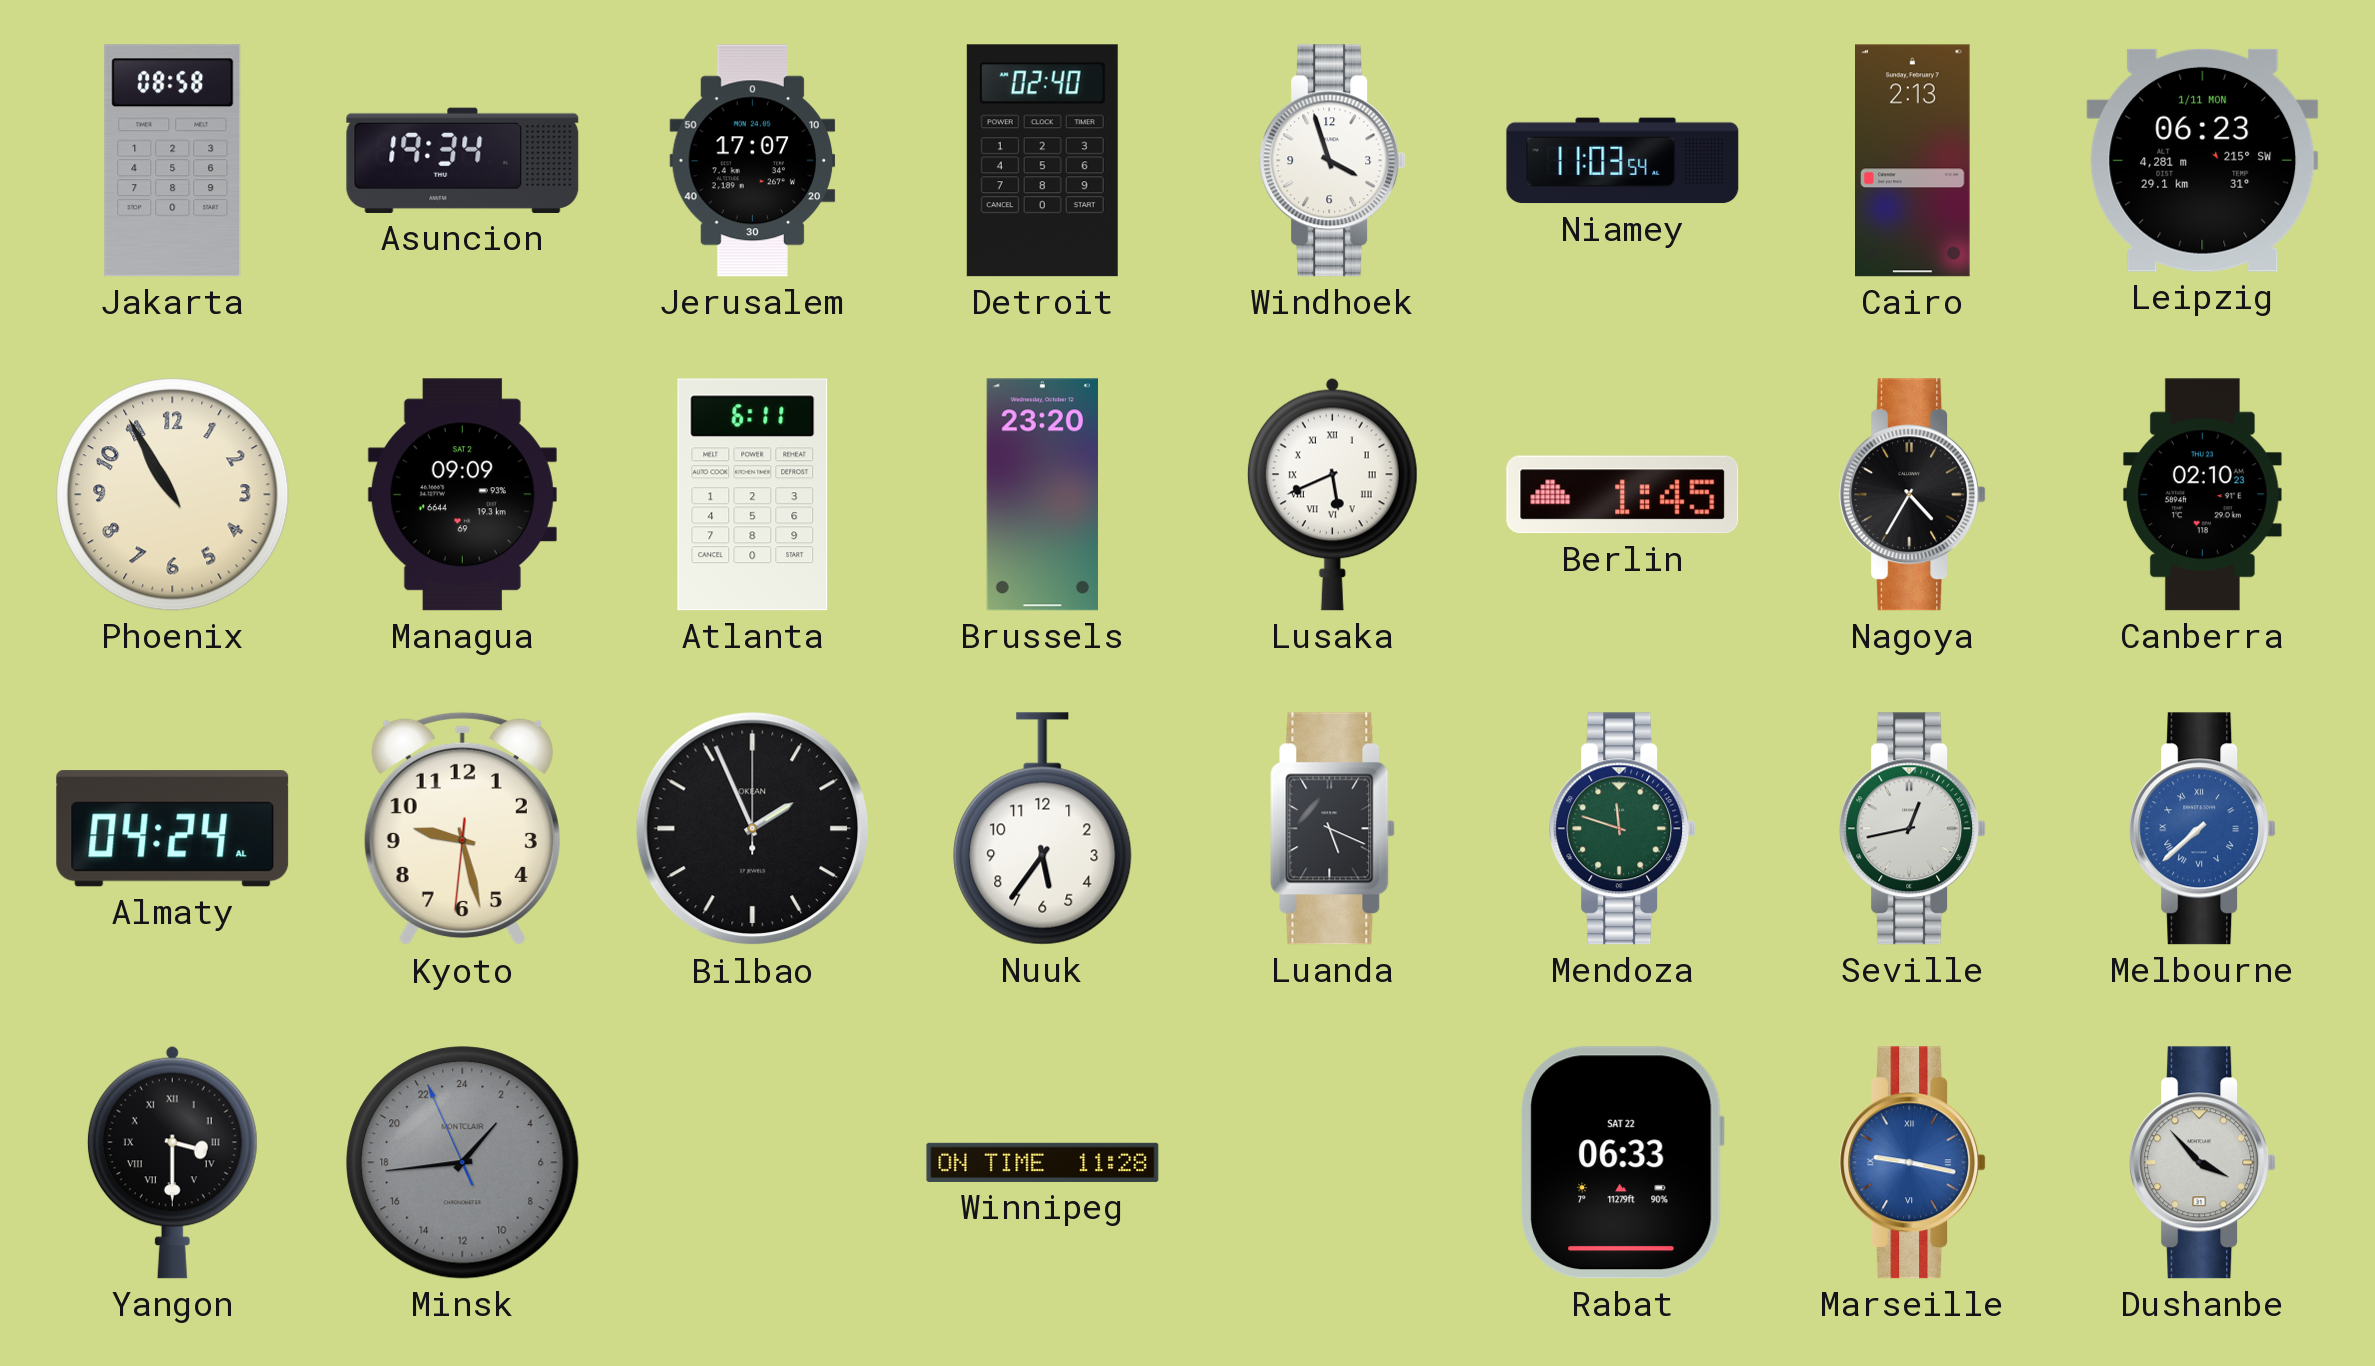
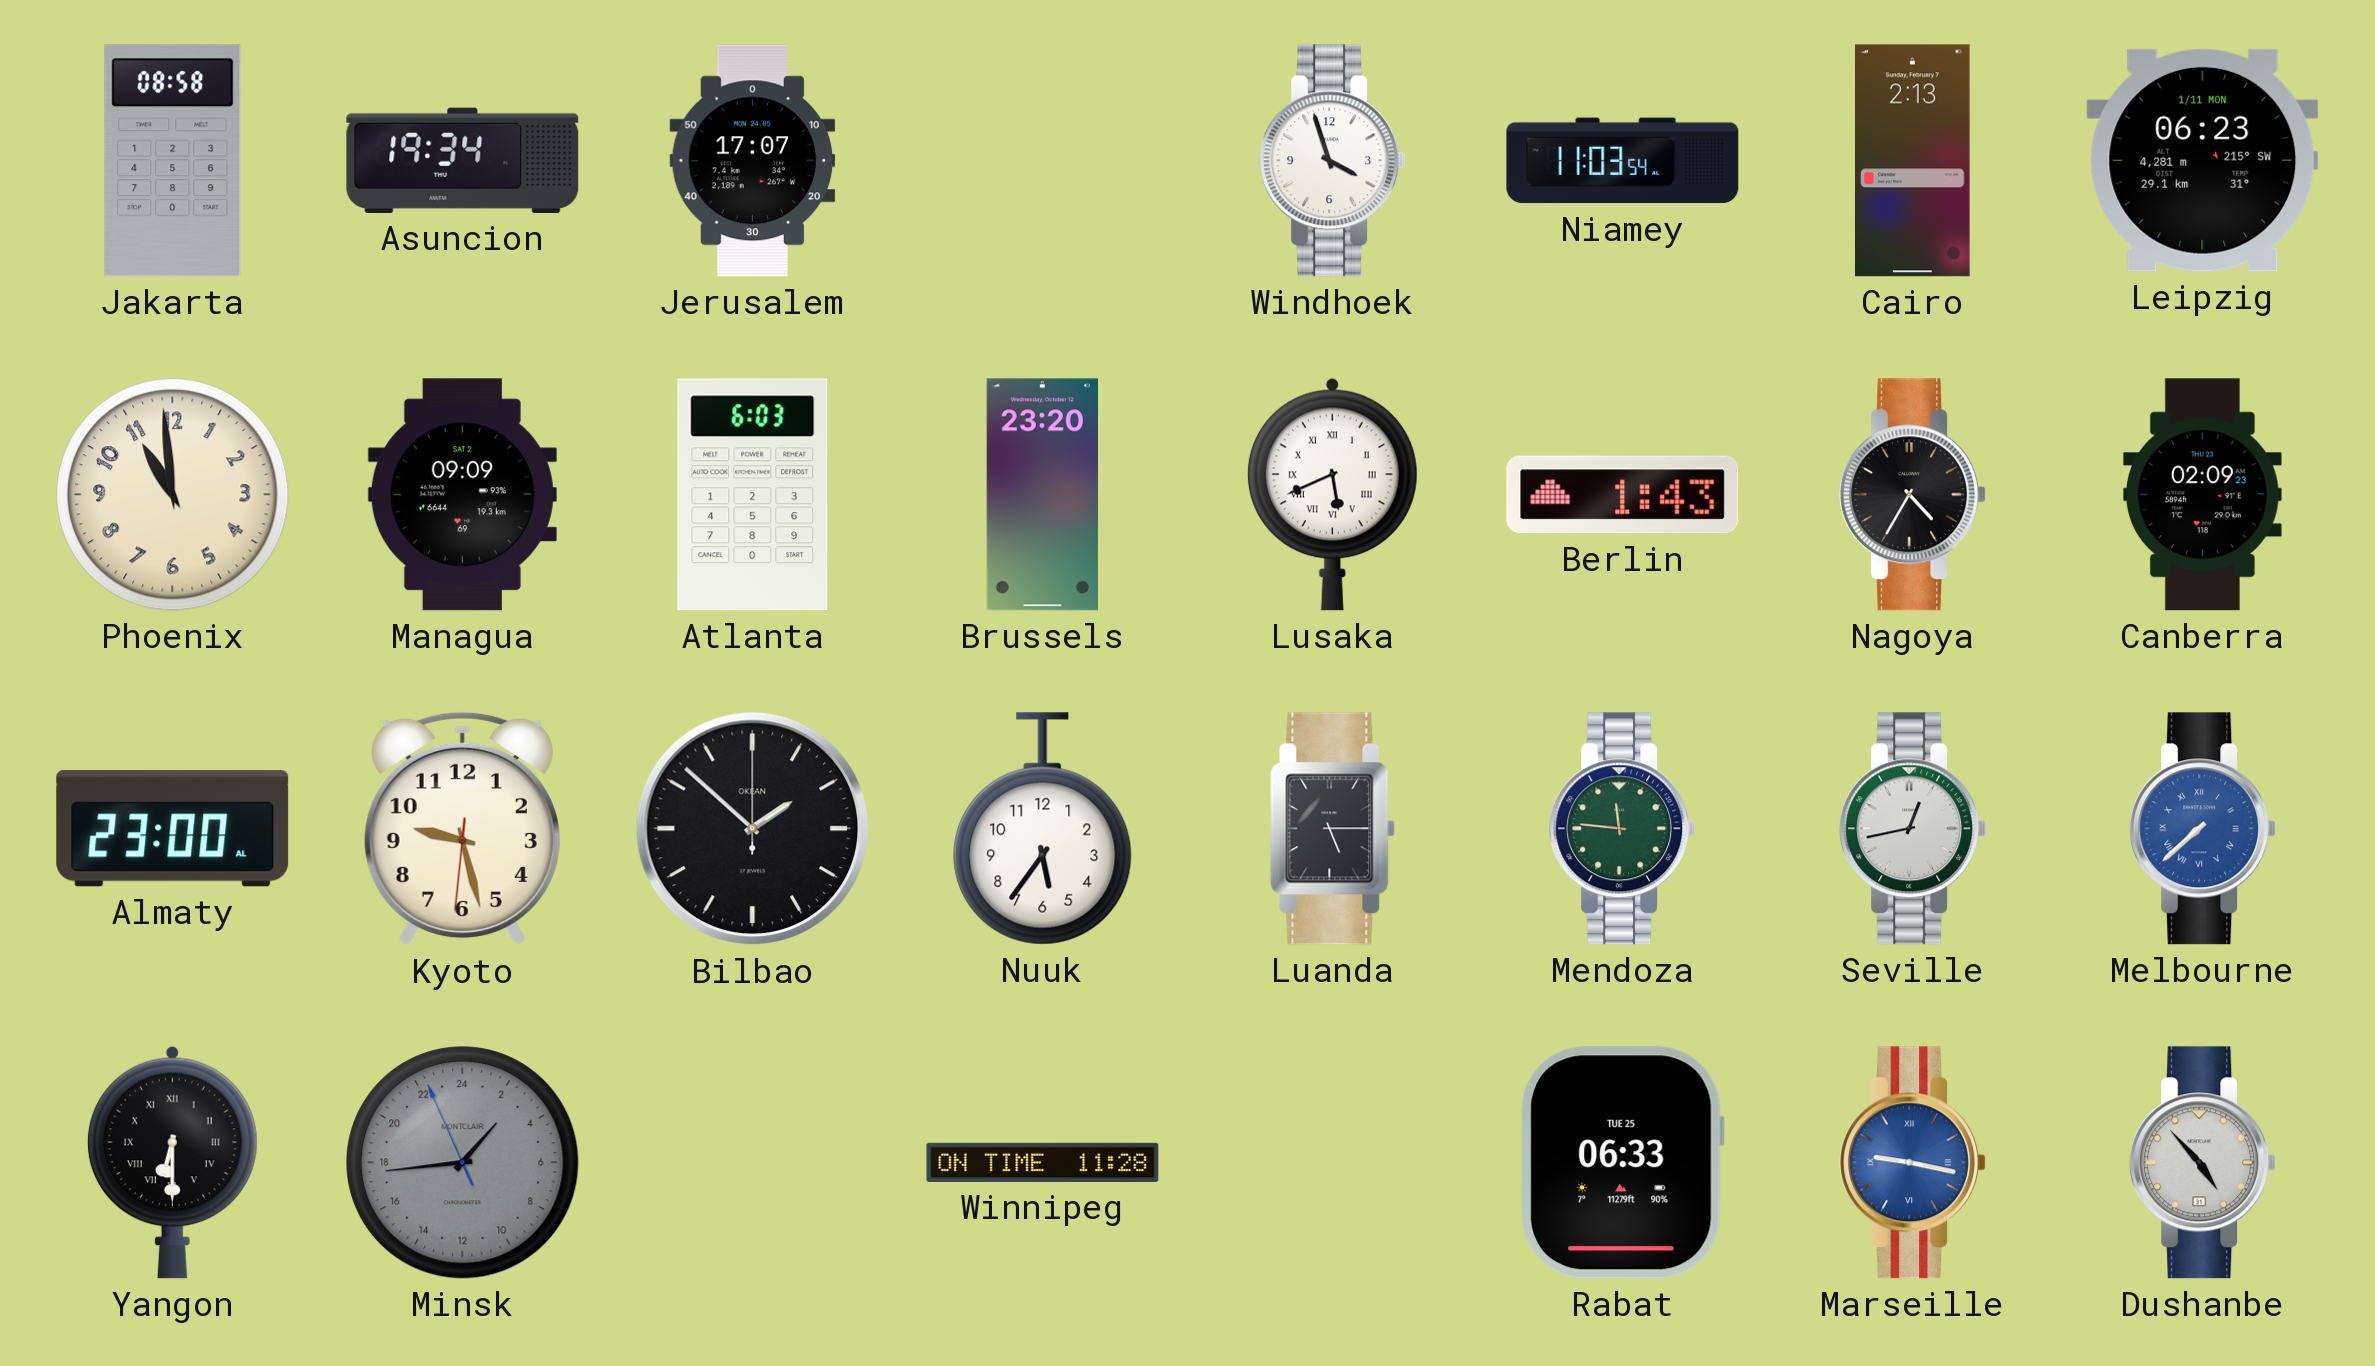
Detroit: 02:40 -> none
Phoenix: 10:55 -> 10:59
Atlanta: 6:11 -> 6:03
Berlin: 1:45 -> 1:43
Canberra: 02:10 -> 02:09
Almaty: 04:24 -> 23:00
Bilbao: 1:56 -> 1:52
Luanda: 5:19 -> 5:15
Mendoza: 11:48 -> 11:46
Yangon: 3:30 -> 6:30
Rabat date: SAT 22 -> TUE 25
Dushanbe: 3:53 -> 4:53
